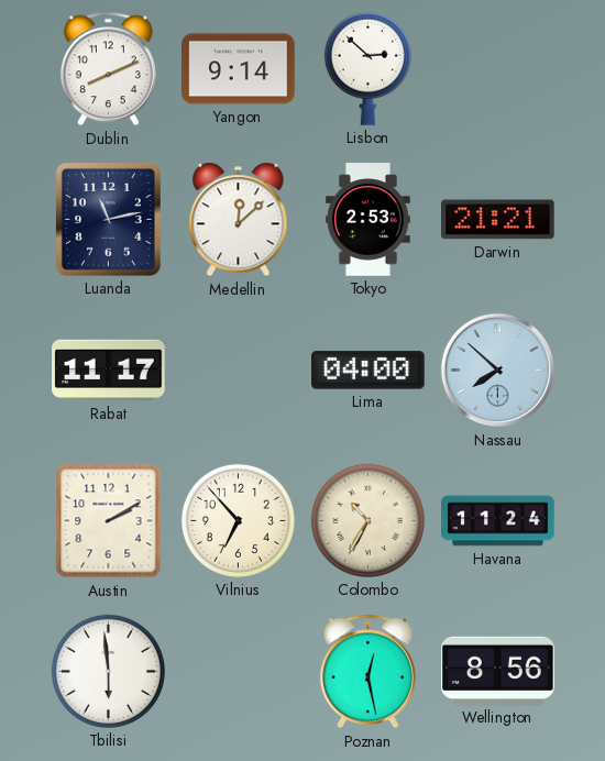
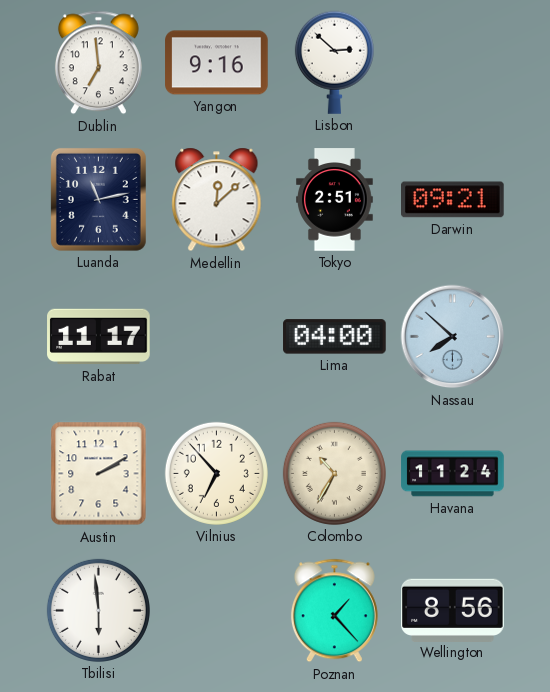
Dublin: 8:11 -> 6:59
Yangon: 9:14 -> 9:16
Tokyo: 2:53 -> 2:51
Darwin: 21:21 -> 09:21
Poznan: 12:28 -> 1:23
